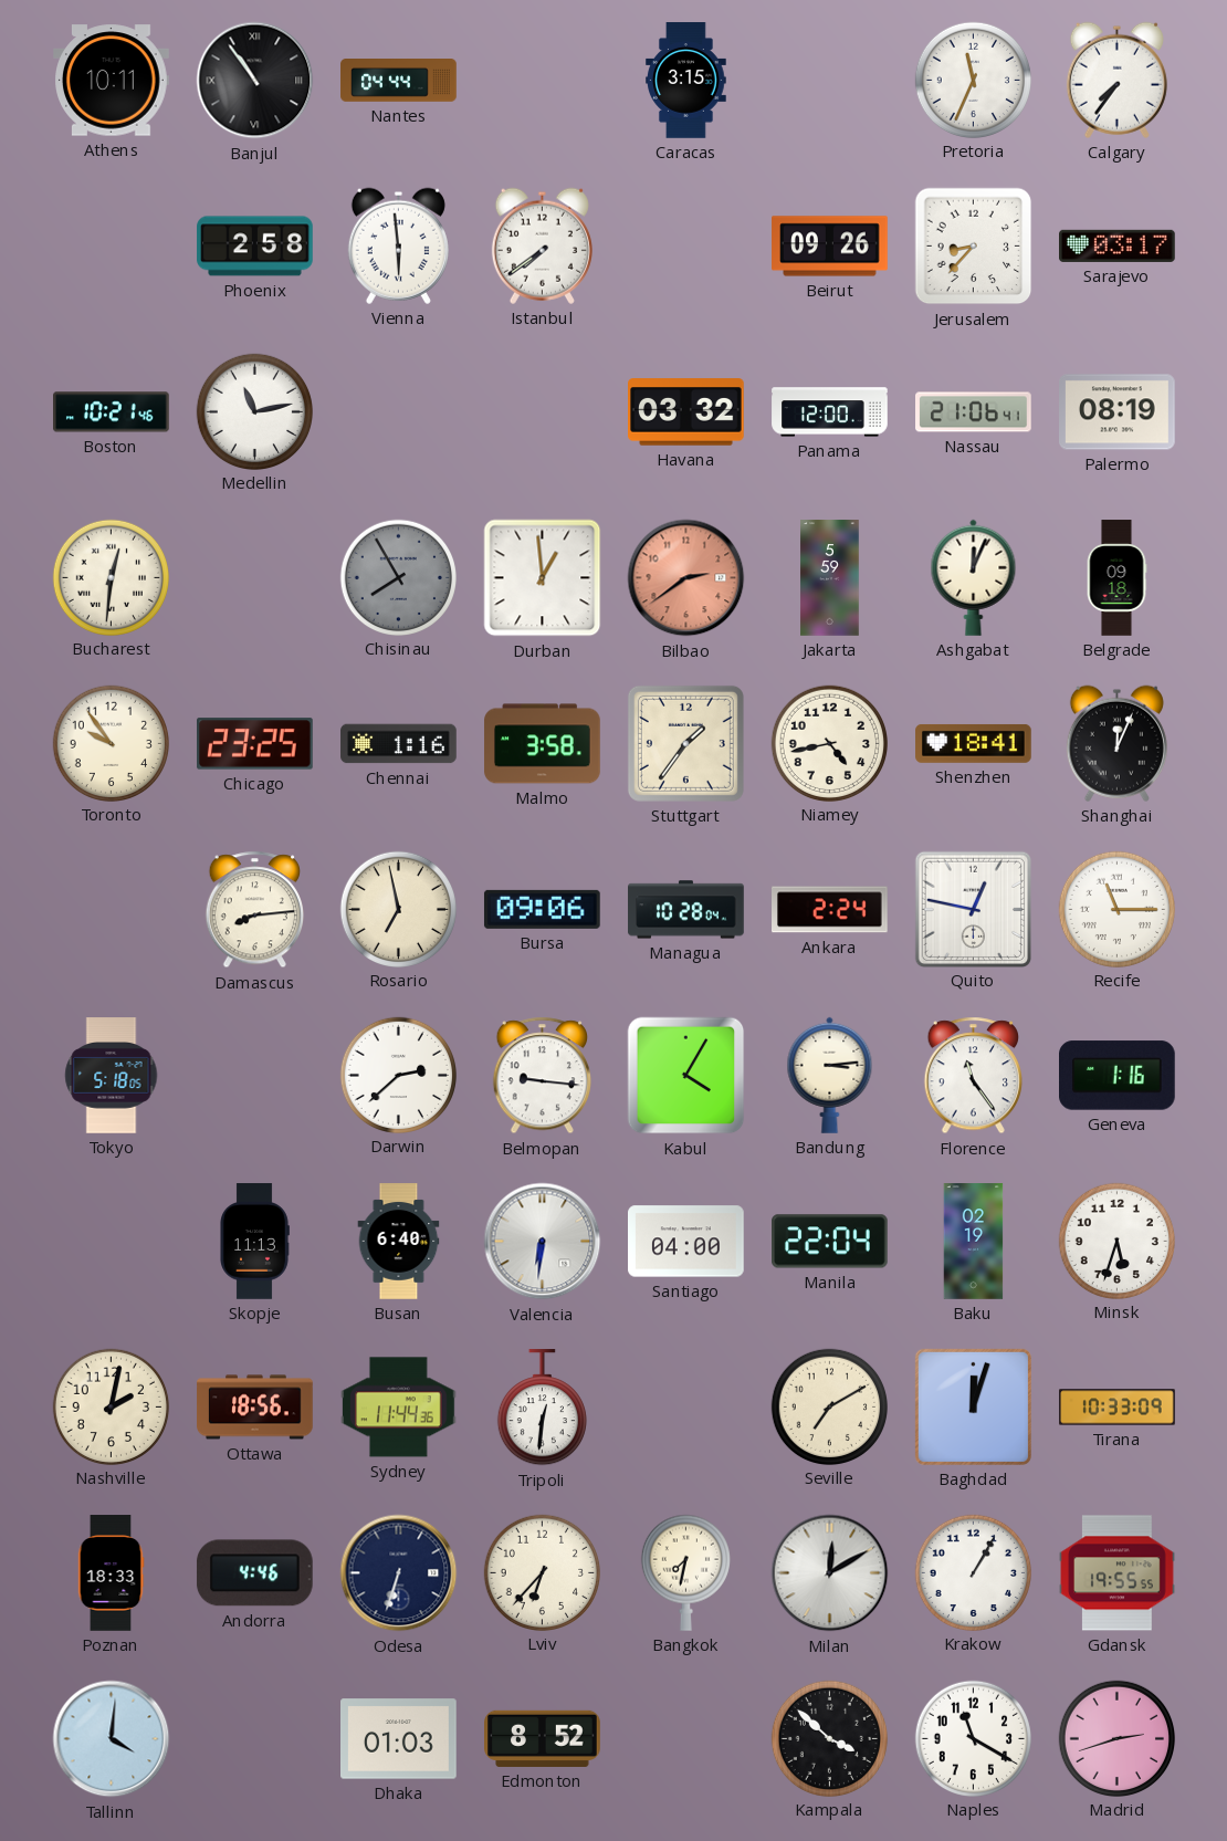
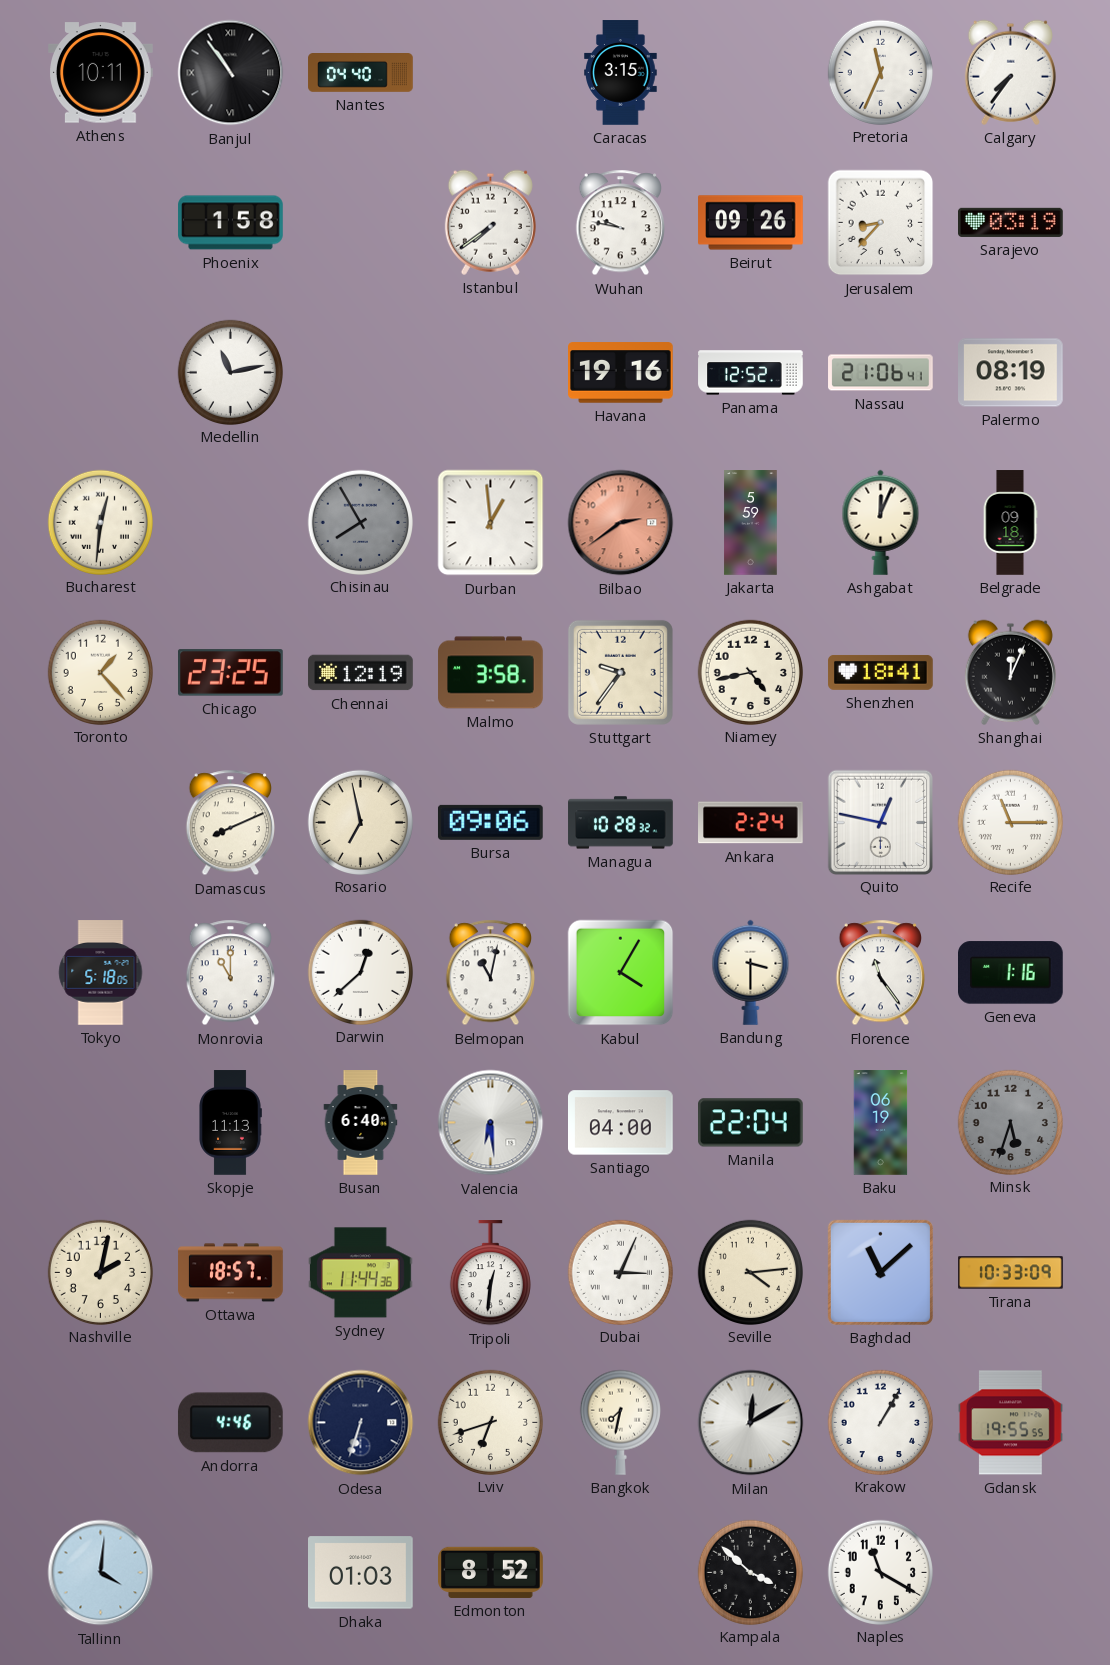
Nantes: 04:44 -> 04:40
Phoenix: 2:58 -> 1:58
Vienna: 5:59 -> none
Wuhan: none -> 9:47
Sarajevo: 03:17 -> 03:19
Boston: 10:21 -> none
Havana: 03:32 -> 19:16
Panama: 12:00 -> 12:52
Toronto: 9:54 -> 1:23
Chennai: 1:16 -> 12:19
Stuttgart: 1:36 -> 9:36
Damascus: 8:14 -> 8:11
Managua: 10:28:04 -> 10:28:32
Monrovia: none -> 11:00
Darwin: 2:38 -> 12:38
Belmopan: 9:16 -> 11:02
Bandung: 3:14 -> 3:30
Valencia: 6:31 -> 6:29
Baku: 02:19 -> 06:19
Minsk dial: white -> grey
Ottawa: 18:56 -> 18:57
Dubai: none -> 3:04
Seville: 7:10 -> 4:14
Baghdad: 12:03 -> 11:08
Poznan: 18:33 -> none
Lviv: 6:37 -> 6:42
Madrid: 2:42 -> none
